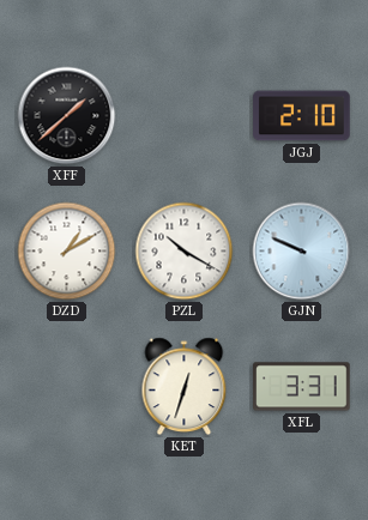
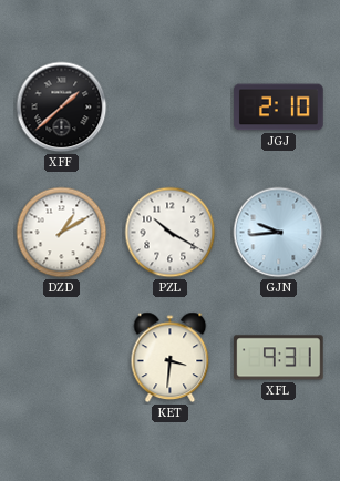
GJN: 9:49 -> 9:44
KET: 12:33 -> 3:31
XFL: 3:31 -> 9:31
